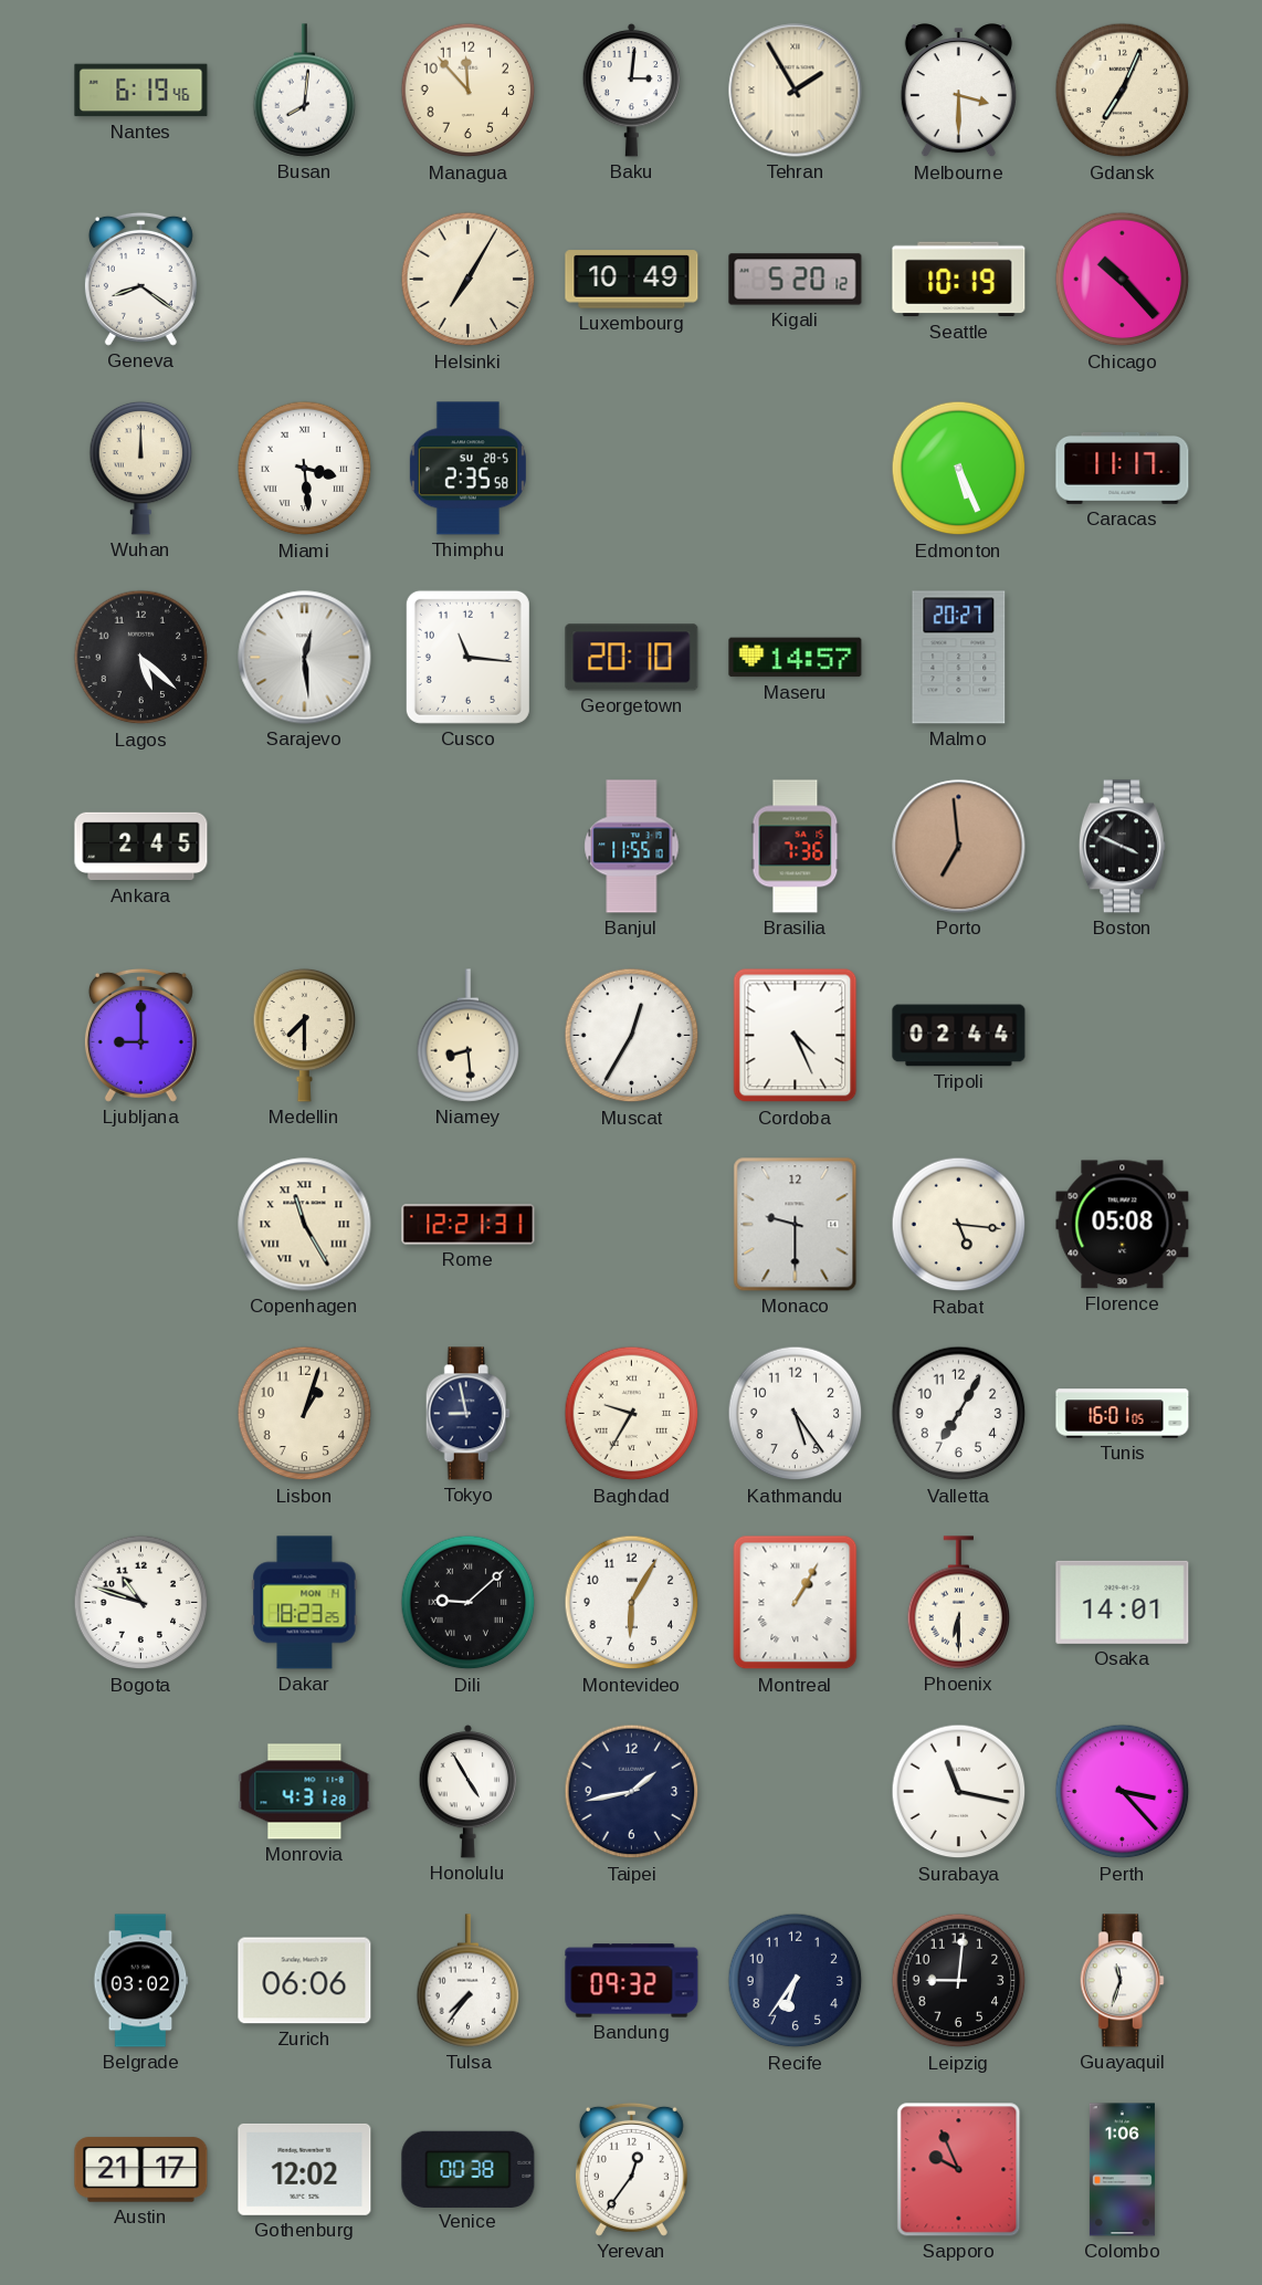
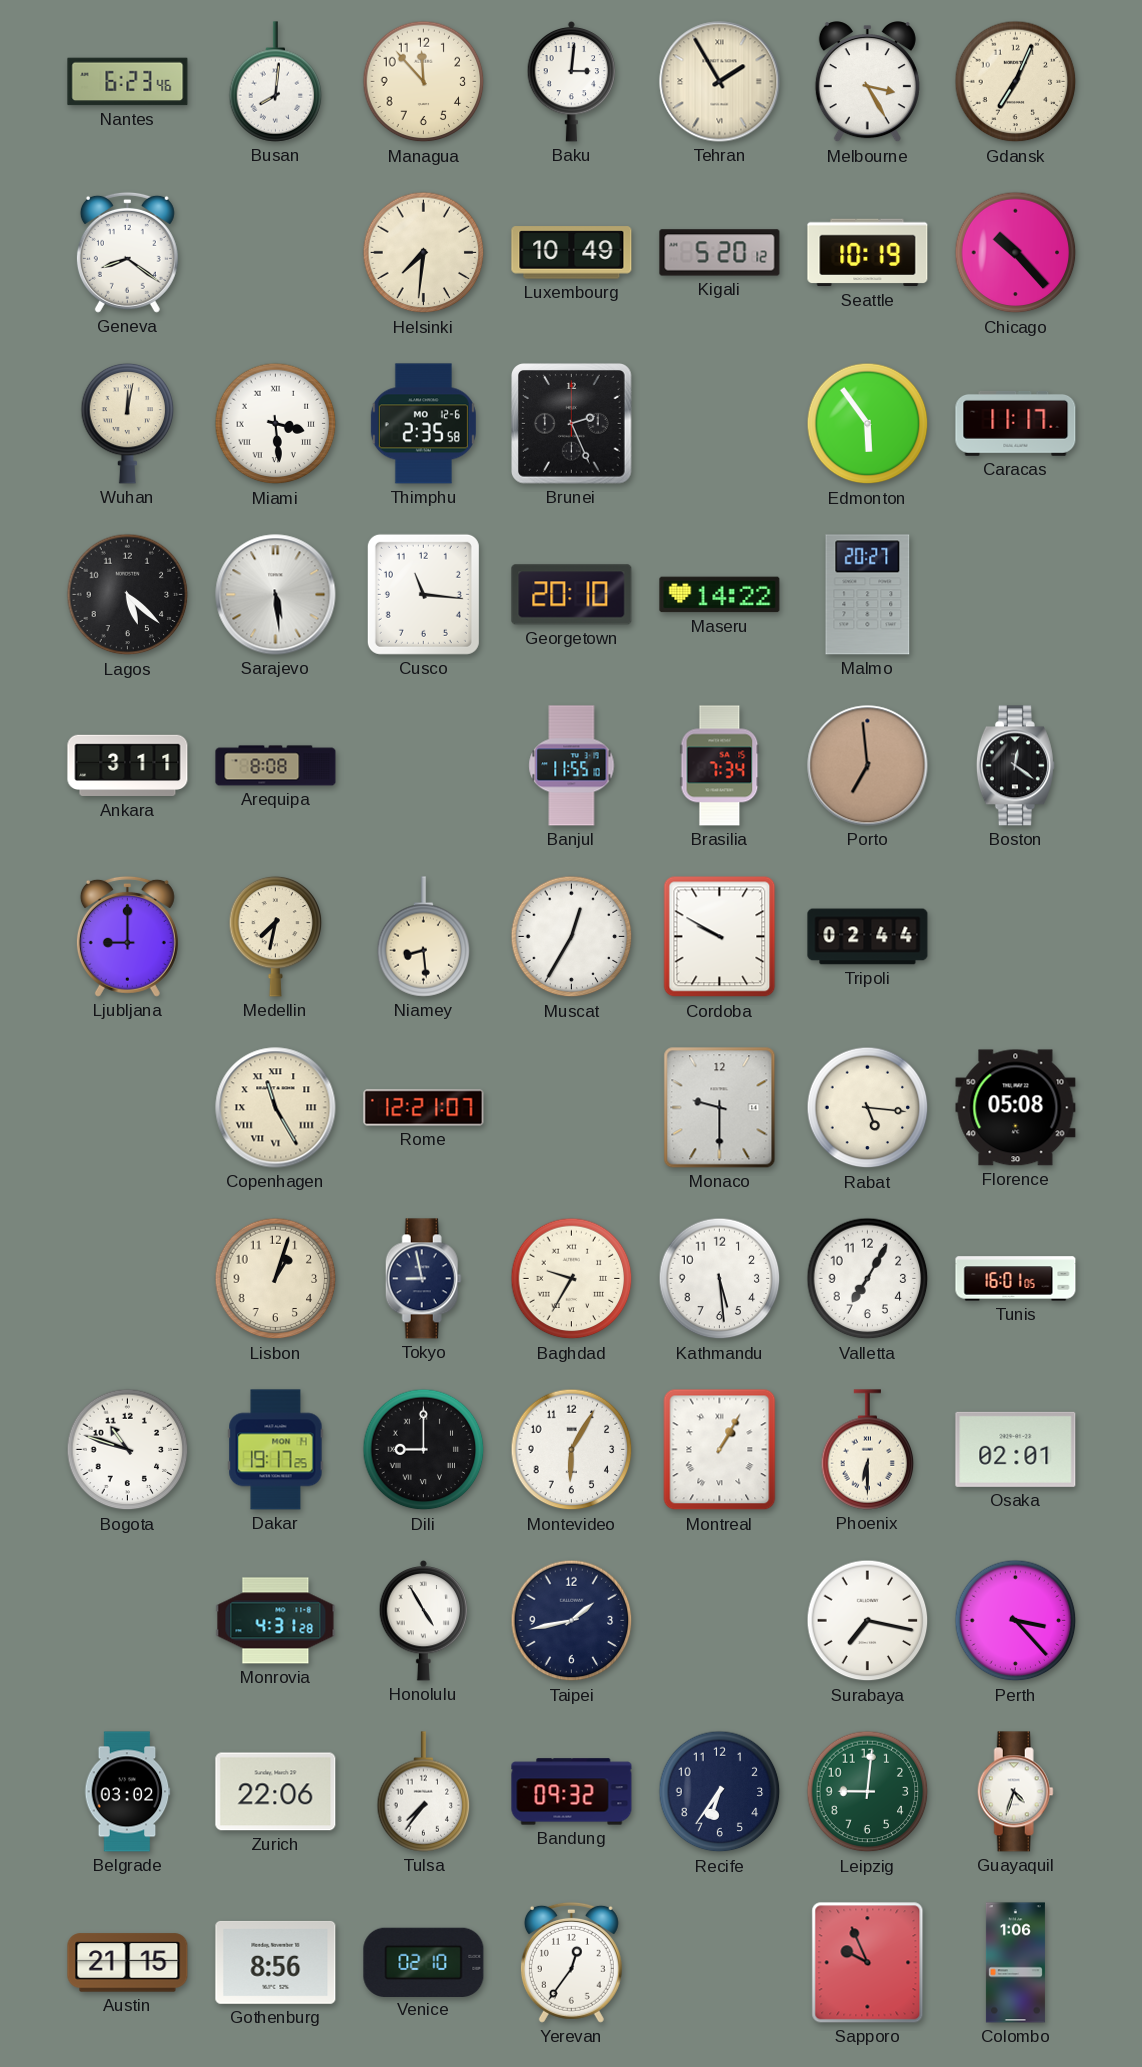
Nantes: 6:19 -> 6:23
Melbourne: 3:30 -> 3:25
Helsinki: 7:05 -> 7:31
Wuhan: 12:00 -> 12:02
Thimphu date: SU 28-5 -> MO 12-6
Brunei: none -> 2:26
Edmonton: 5:26 -> 5:54
Sarajevo: 12:29 -> 5:29
Maseru: 14:57 -> 14:22
Ankara: 2:45 -> 3:11
Arequipa: none -> 8:08
Brasilia: 7:36 -> 7:34
Boston: 3:49 -> 12:21
Medellin: 7:30 -> 7:32
Cordoba: 4:26 -> 9:50
Rome: 12:21:31 -> 12:21:07
Kathmandu: 5:24 -> 5:29
Dakar: 18:23 -> 19:17
Dili: 9:08 -> 9:00
Osaka: 14:01 -> 02:01
Surabaya: 11:17 -> 7:17
Zurich: 06:06 -> 22:06
Leipzig dial: black -> green
Guayaquil: 11:33 -> 4:33
Austin: 21:17 -> 21:15
Gothenburg: 12:02 -> 8:56
Venice: 00:38 -> 02:10
